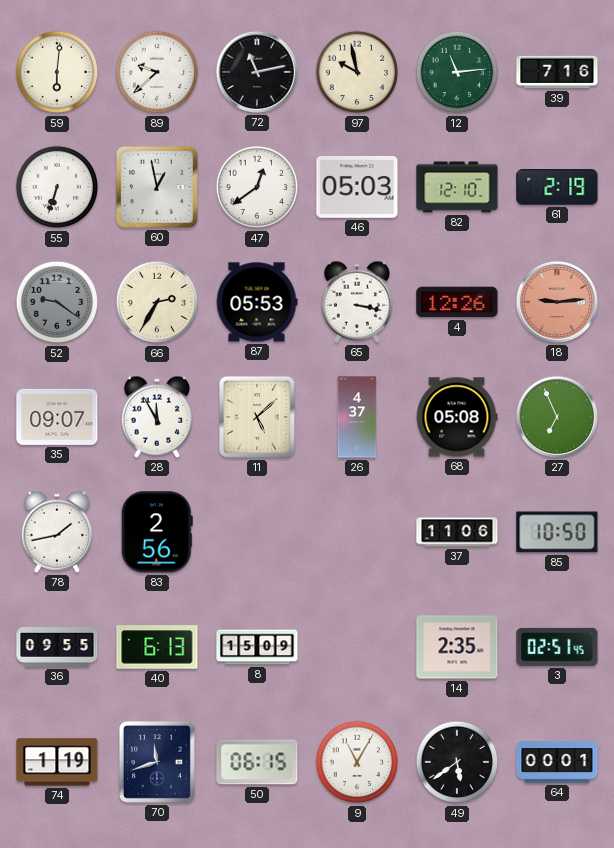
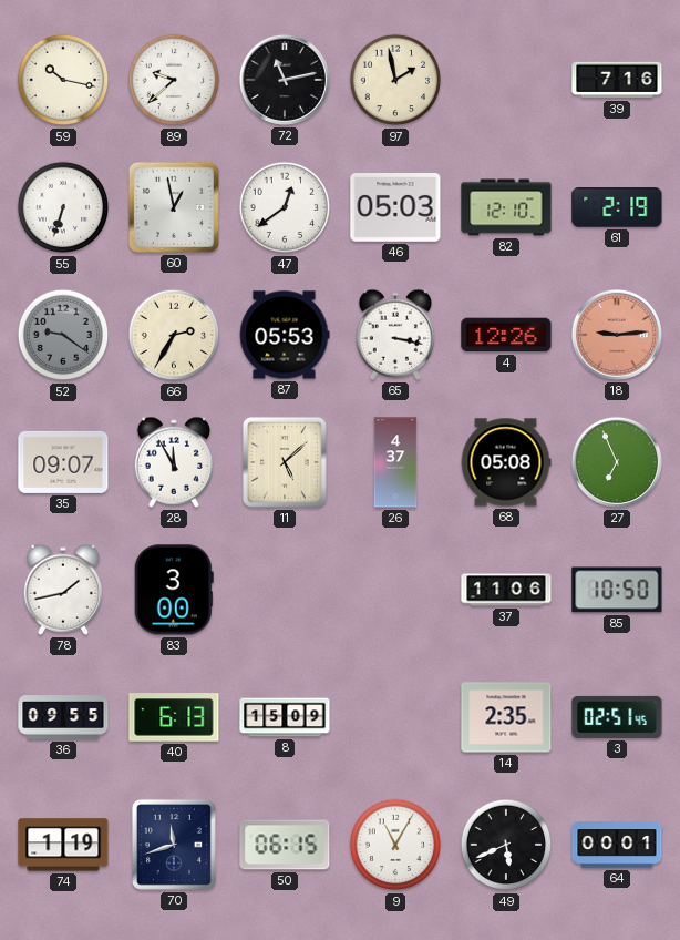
59: 6:01 -> 10:17
97: 9:58 -> 1:58
12: 11:14 -> none
83: 2:56 -> 3:00
49: 5:39 -> 5:41
